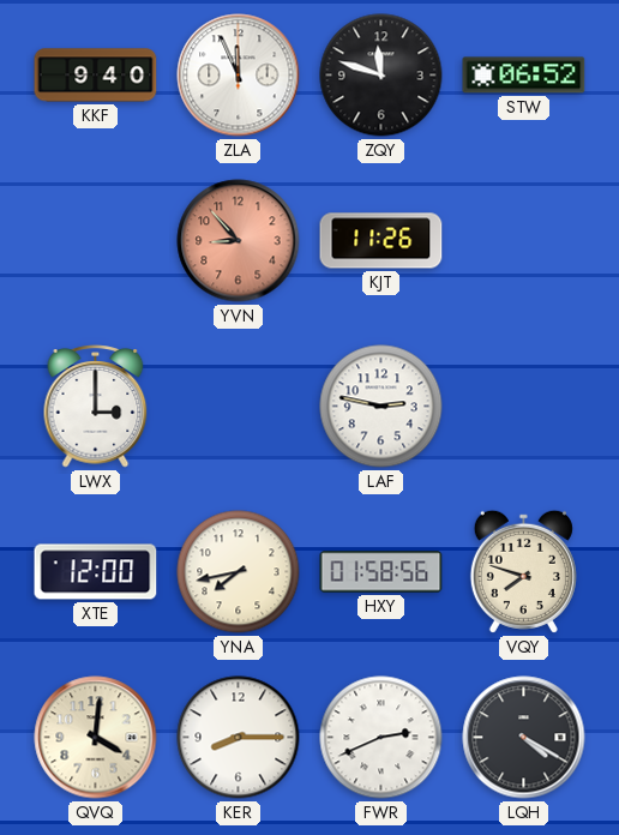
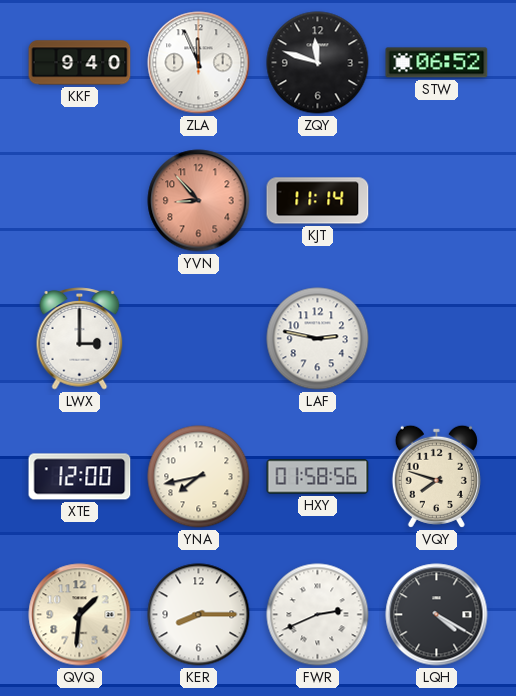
KJT: 11:26 -> 11:14
QVQ: 4:01 -> 1:31
